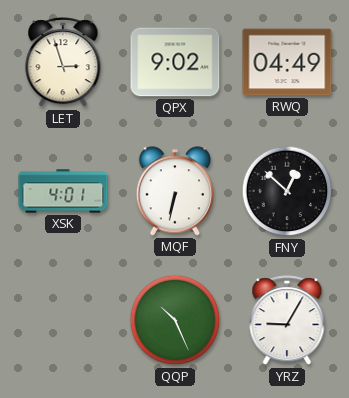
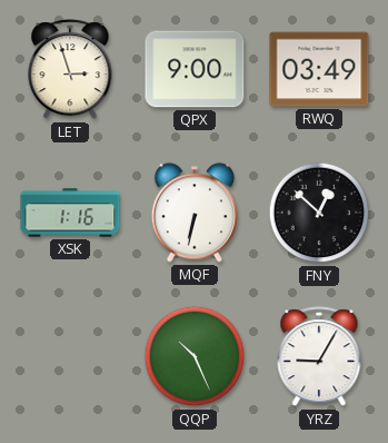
QPX: 9:02 -> 9:00
RWQ: 04:49 -> 03:49
XSK: 4:01 -> 1:16
